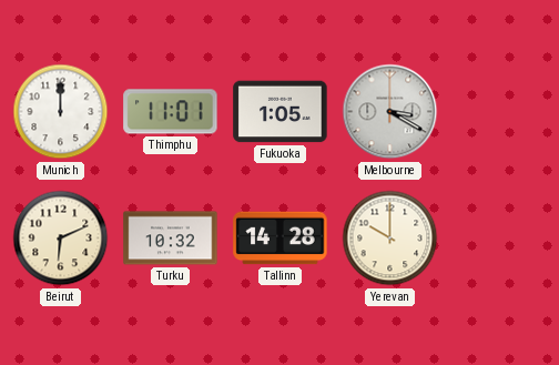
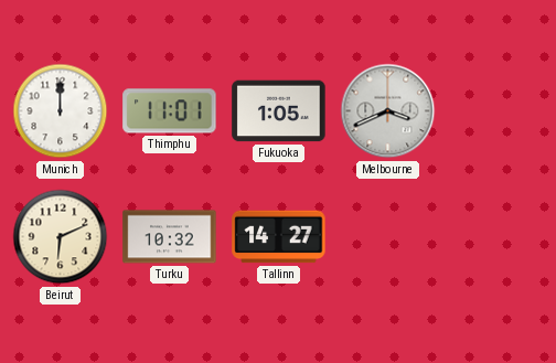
Melbourne: 3:20 -> 3:41
Tallinn: 14:28 -> 14:27
Yerevan: 10:00 -> none
